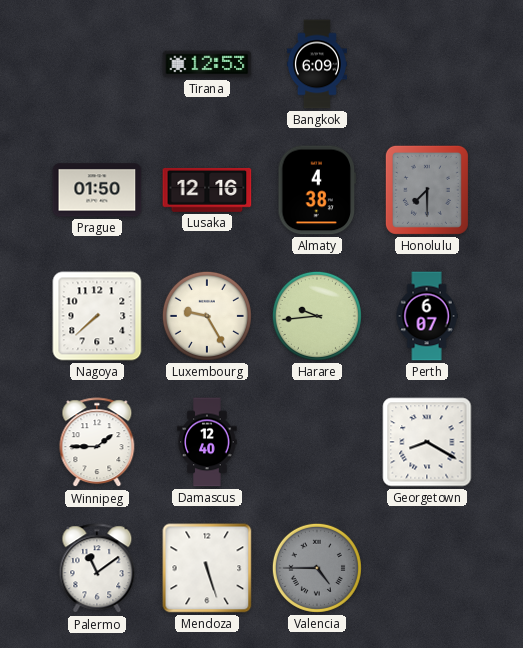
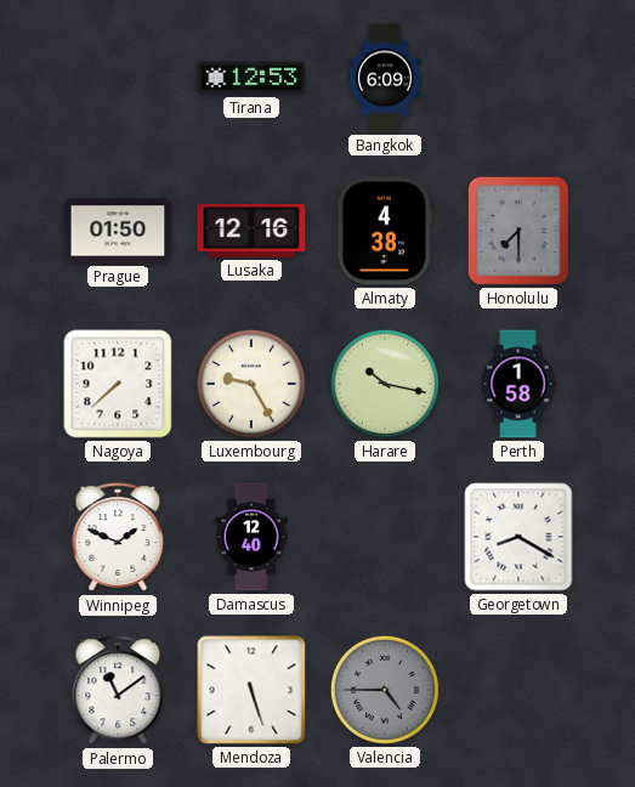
Harare: 9:44 -> 10:17
Perth: 6:07 -> 1:58
Winnipeg: 1:45 -> 1:49
